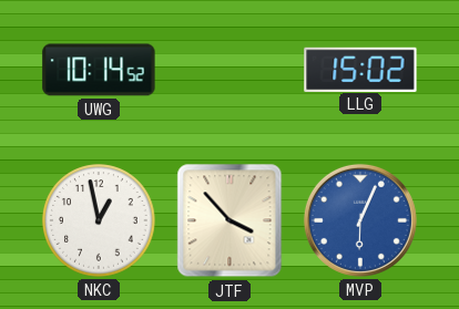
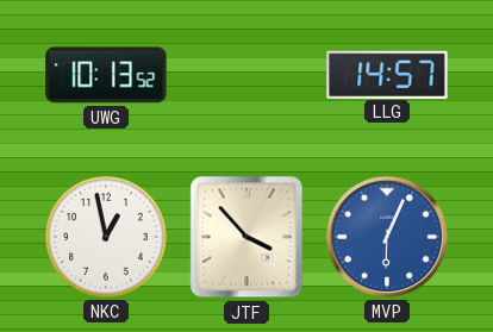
UWG: 10:14 -> 10:13
LLG: 15:02 -> 14:57
